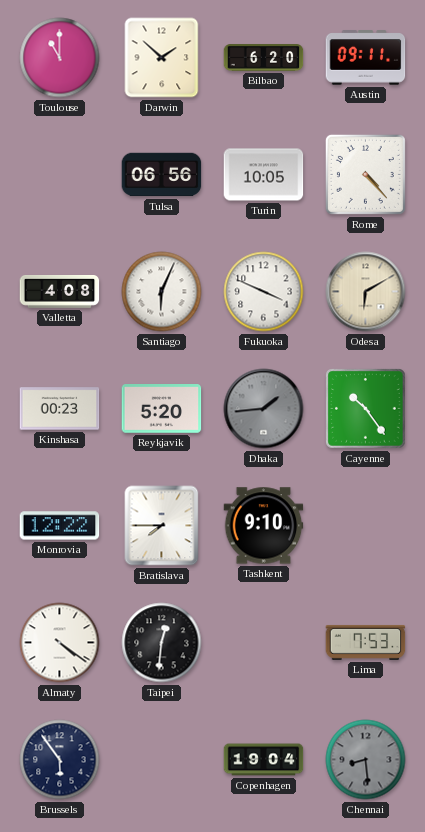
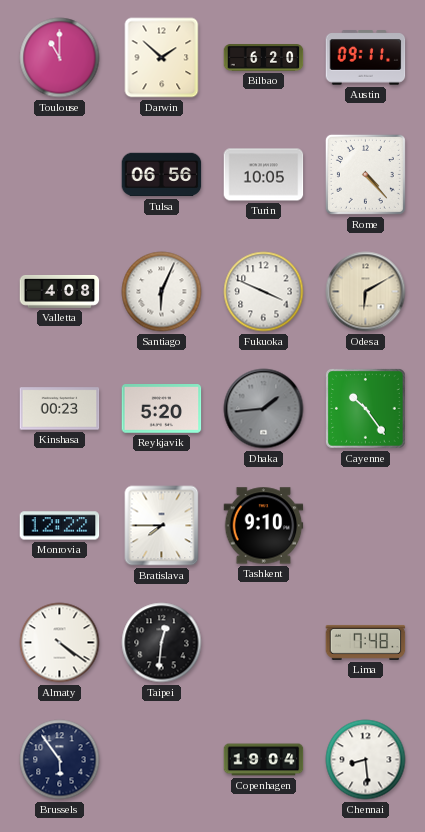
Lima: 7:53 -> 7:48
Chennai dial: grey -> white
